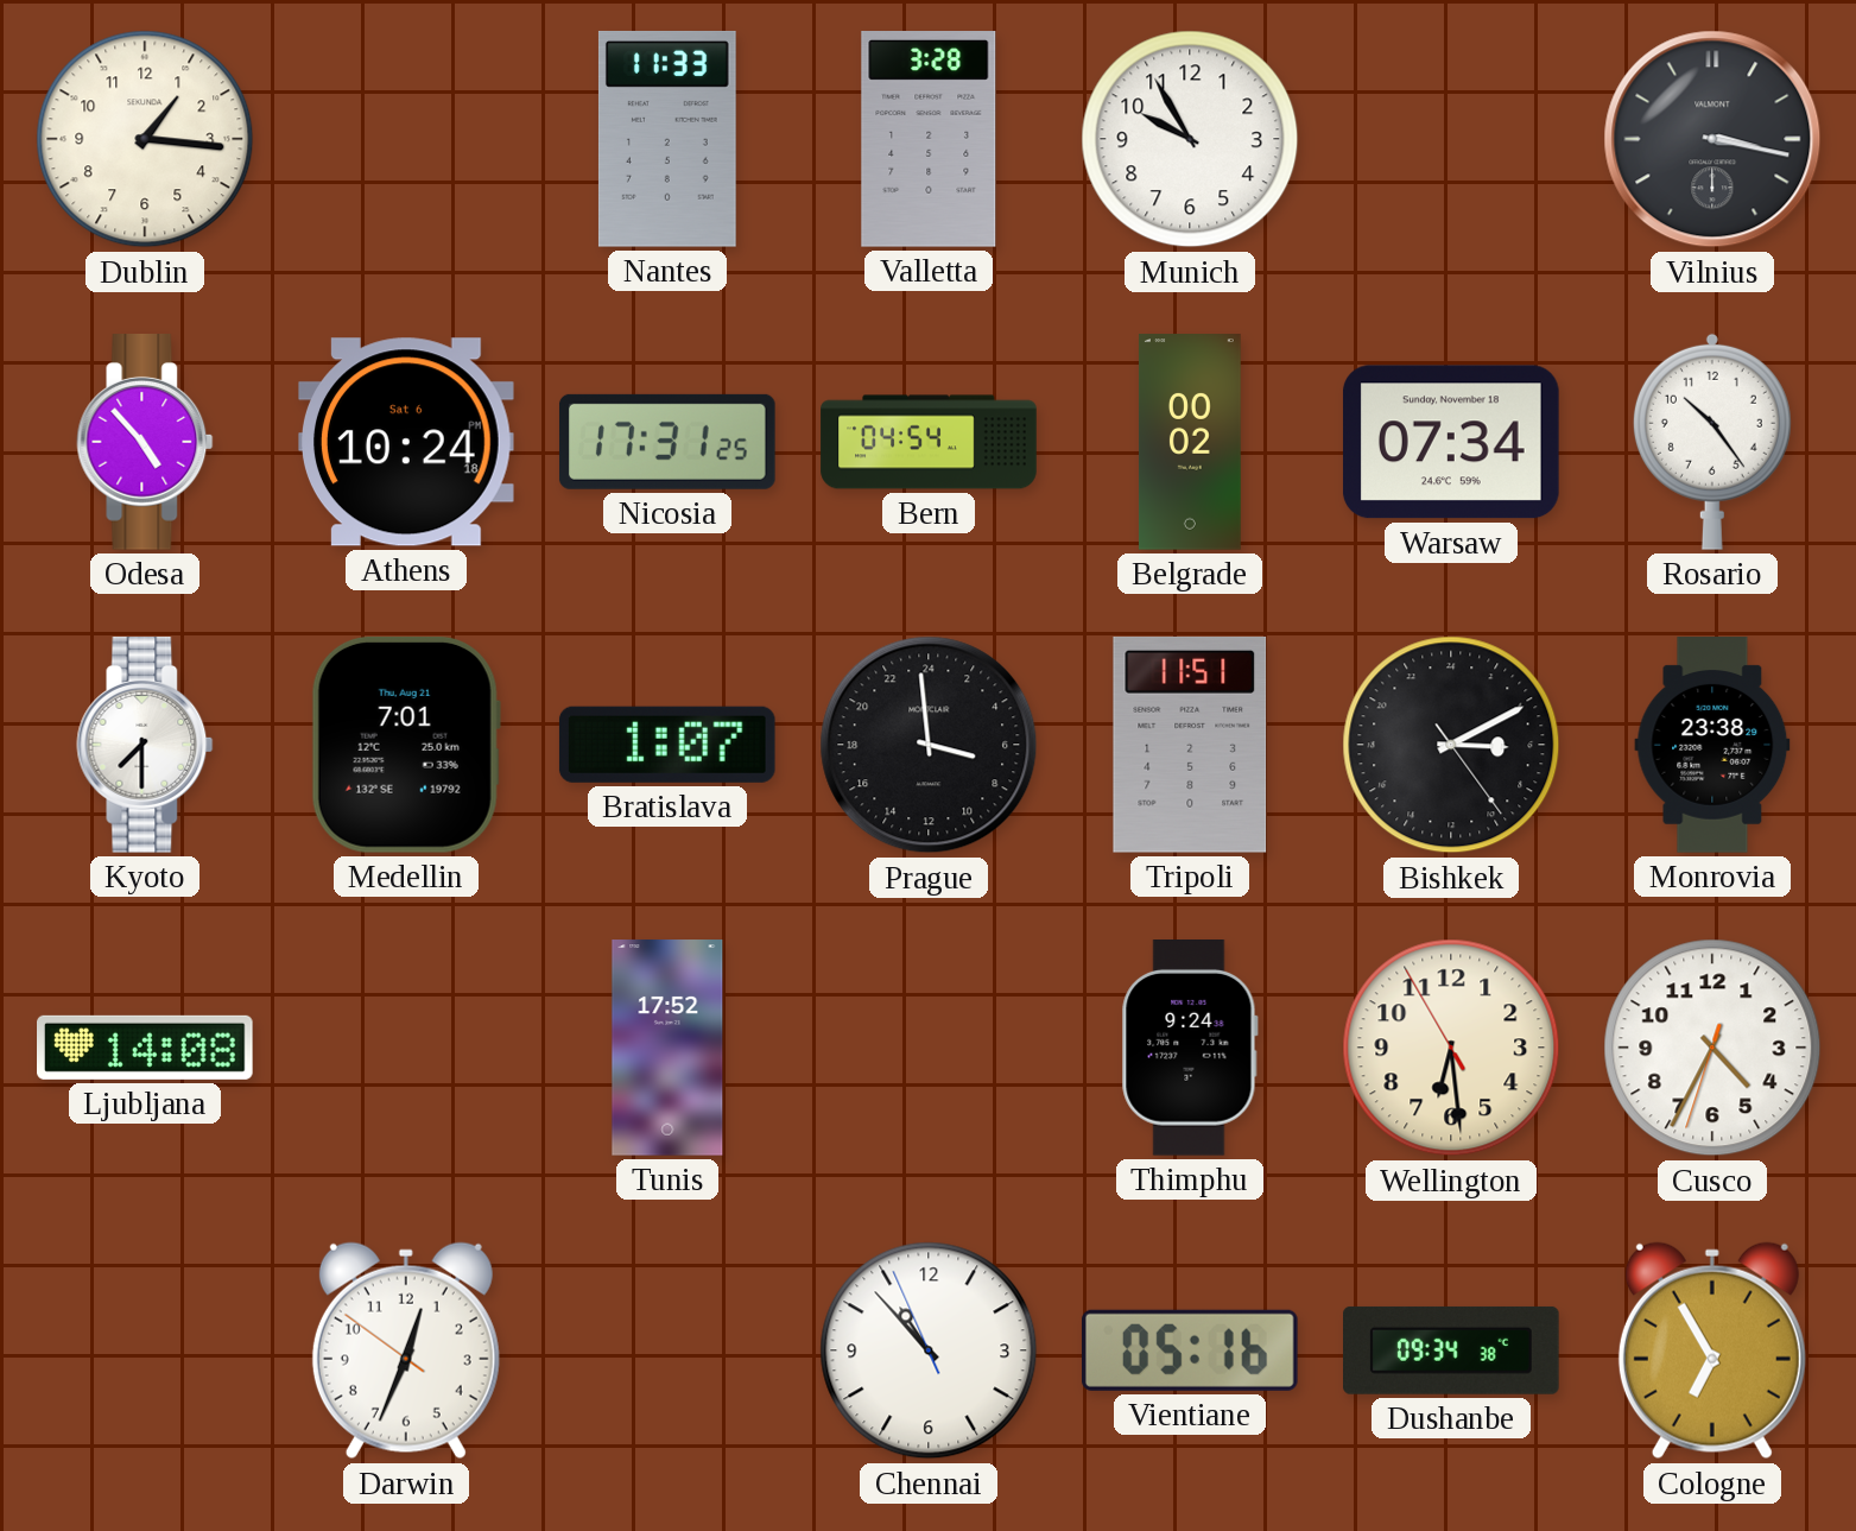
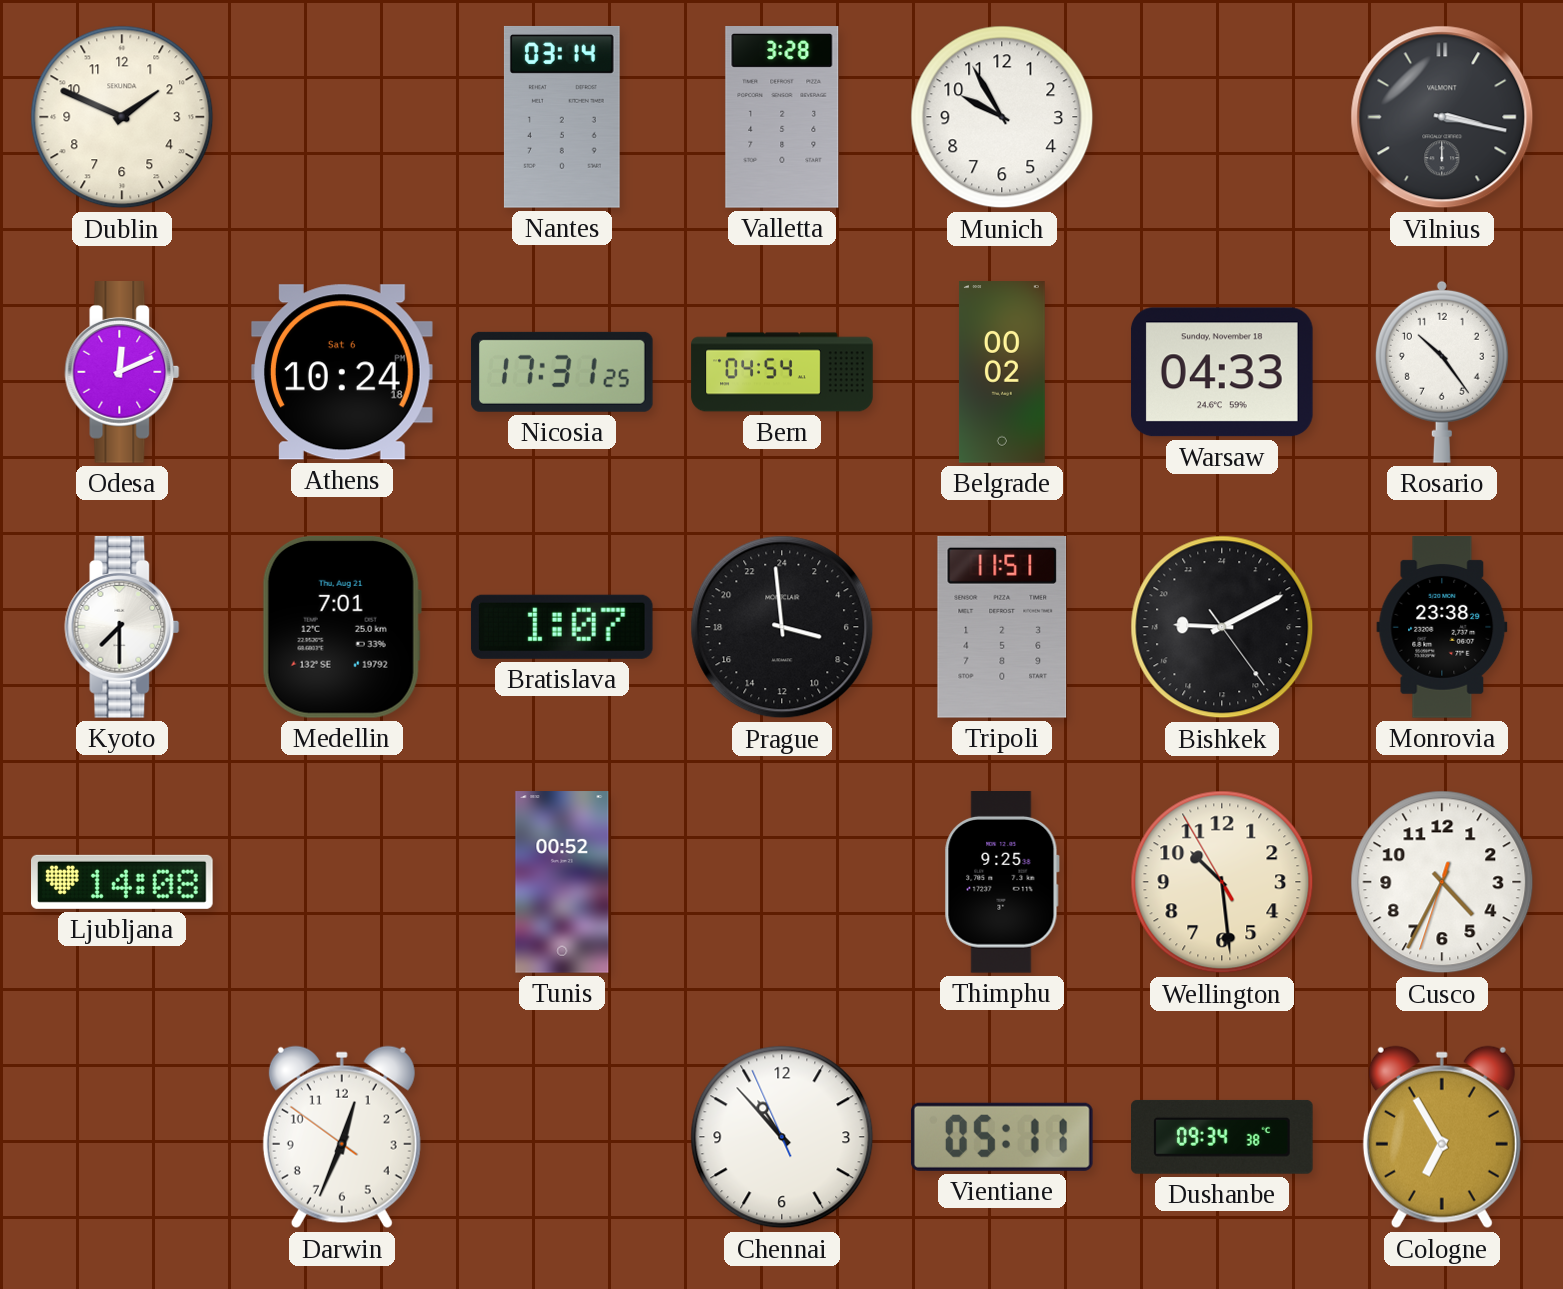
Dublin: 1:16 -> 1:49
Nantes: 11:33 -> 03:14
Odesa: 4:53 -> 12:11
Warsaw: 07:34 -> 04:33
Bishkek: 6:10 -> 18:10
Tunis: 17:52 -> 00:52
Thimphu: 9:24 -> 9:25
Wellington: 6:28 -> 10:28
Vientiane: 05:16 -> 05:11
